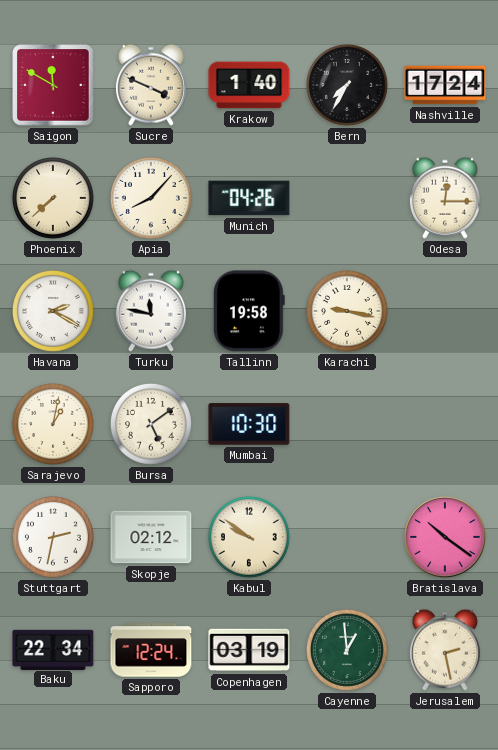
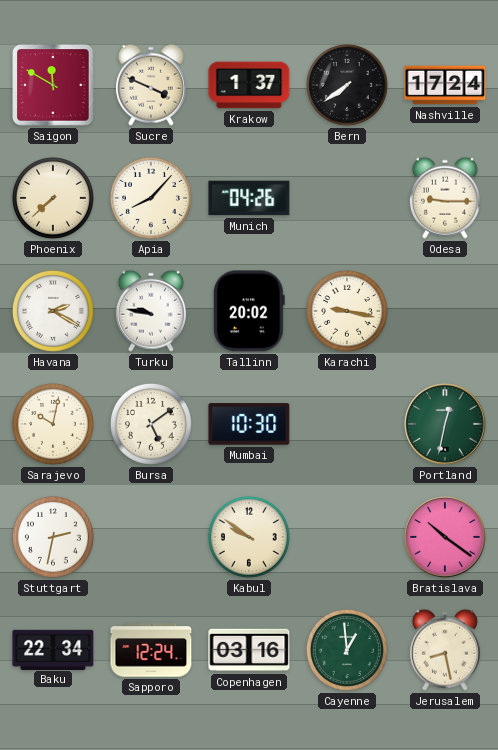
Krakow: 1:40 -> 1:37
Bern: 7:35 -> 7:39
Odesa: 12:15 -> 9:15
Turku: 11:47 -> 9:47
Tallinn: 19:58 -> 20:02
Sarajevo: 1:02 -> 10:02
Portland: none -> 12:32
Skopje: 02:12 -> none
Copenhagen: 03:19 -> 03:16
Jerusalem: 2:28 -> 8:28
